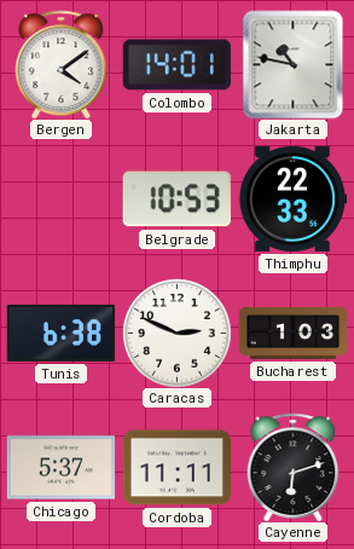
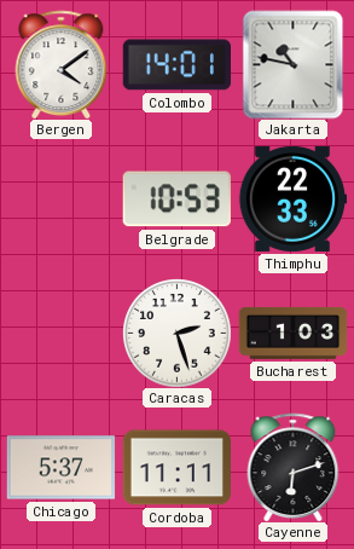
Tunis: 6:38 -> none
Caracas: 2:49 -> 2:27
